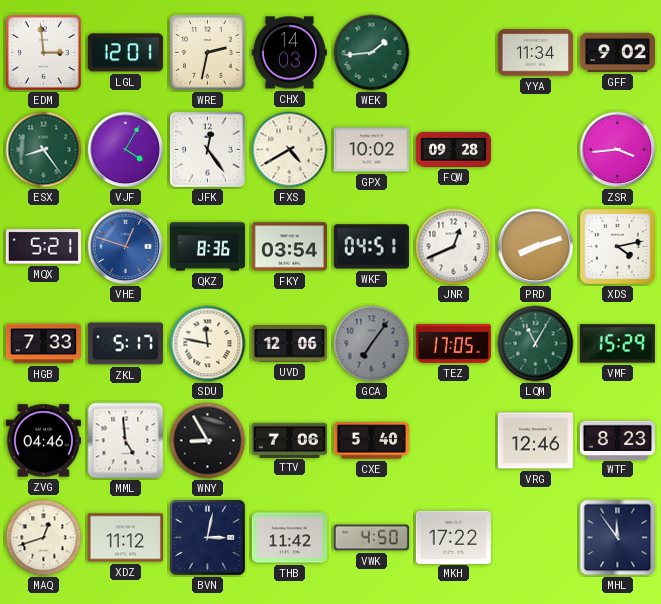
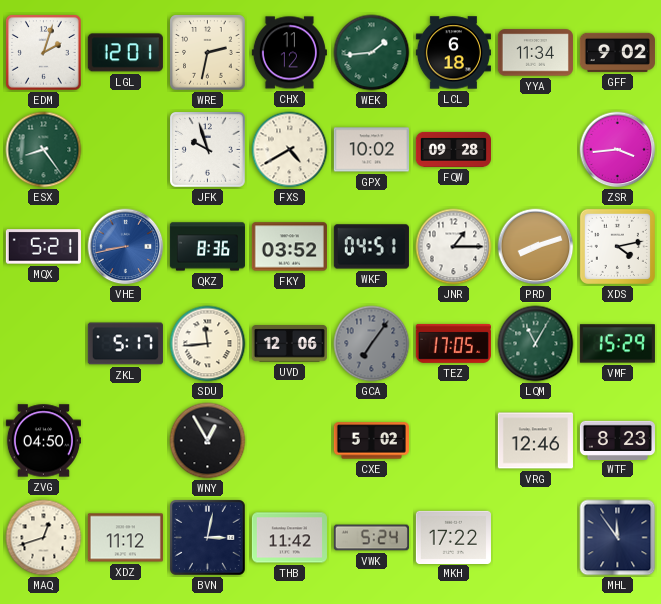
EDM: 2:59 -> 2:03
CHX: 14:03 -> 11:12
LCL: none -> 6:18
VJF: 4:05 -> none
JFK: 12:24 -> 9:57
VHE: 12:48 -> 8:43
FKY: 03:54 -> 03:52
JNR: 12:41 -> 1:15
HGB: 7:33 -> none
SDU: 11:47 -> 11:44
ZVG: 04:46 -> 04:50
MML: 4:59 -> none
WNY: 8:55 -> 12:55
TTV: 7:06 -> none
CXE: 5:40 -> 5:02
VWK: 4:50 -> 5:24
